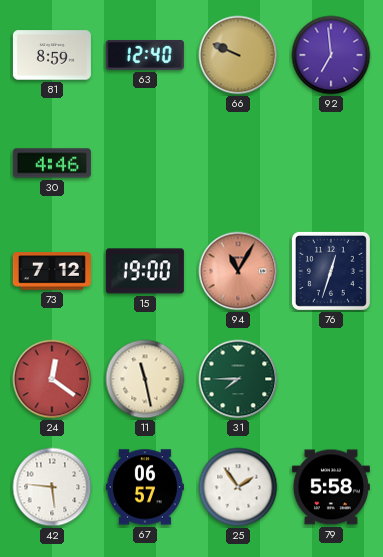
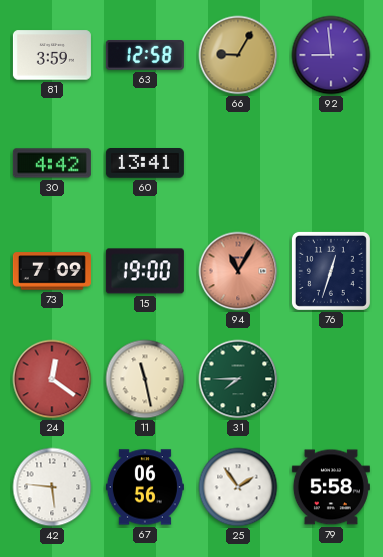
81: 8:59 -> 3:59
63: 12:40 -> 12:58
66: 9:49 -> 9:05
92: 6:59 -> 8:59
30: 4:46 -> 4:42
60: none -> 13:41
73: 7:12 -> 7:09
67: 06:57 -> 06:56
